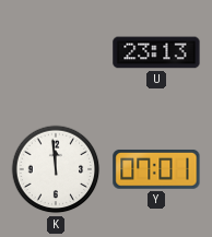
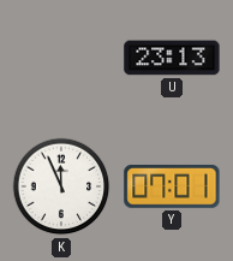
K: 11:59 -> 11:56
